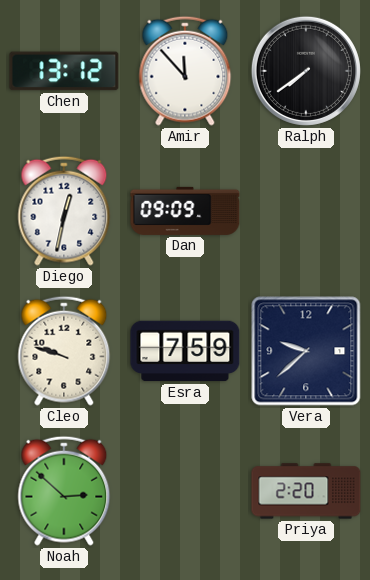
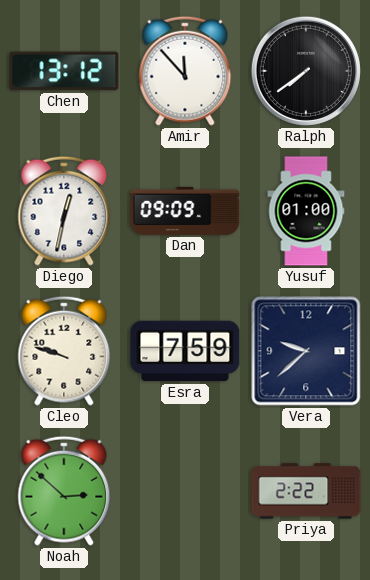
Yusuf: none -> 01:00
Priya: 2:20 -> 2:22
